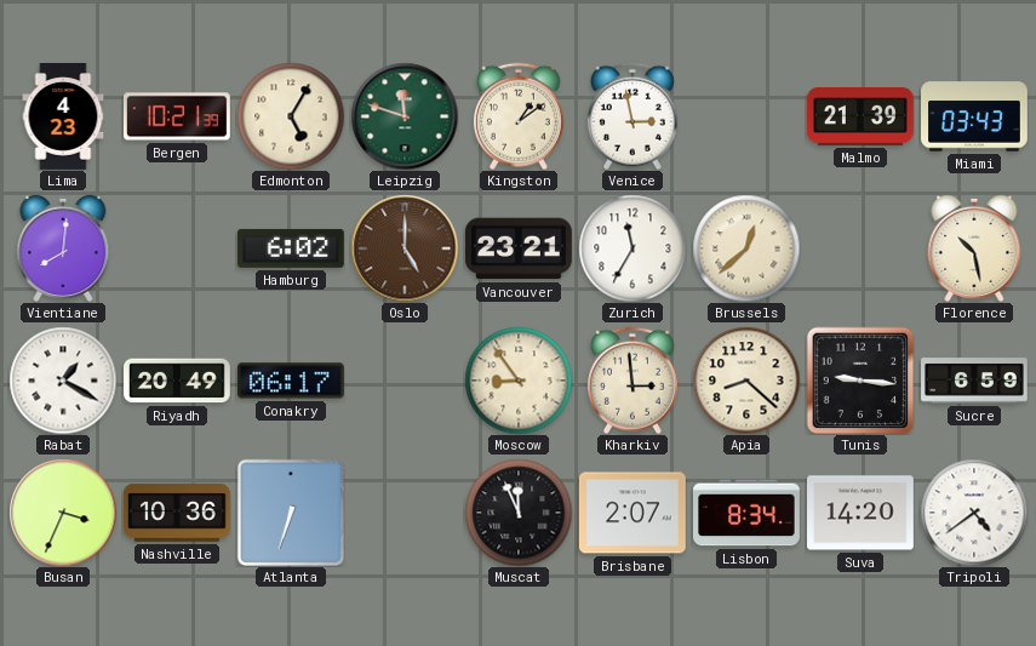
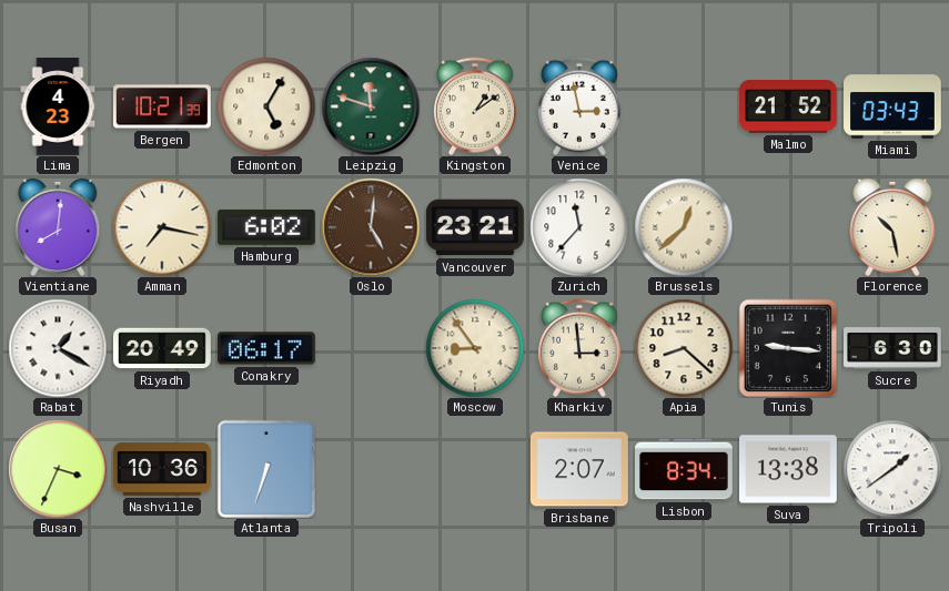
Malmo: 21:39 -> 21:52
Amman: none -> 7:17
Oslo: 5:00 -> 5:01
Zurich: 11:35 -> 11:37
Sucre: 6:59 -> 6:30
Muscat: 11:56 -> none
Suva: 14:20 -> 13:38
Tripoli: 4:39 -> 1:39
